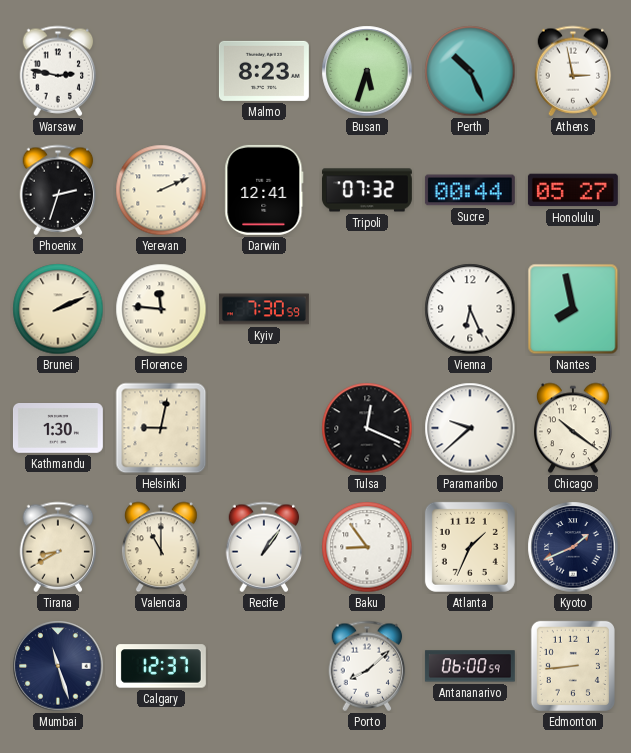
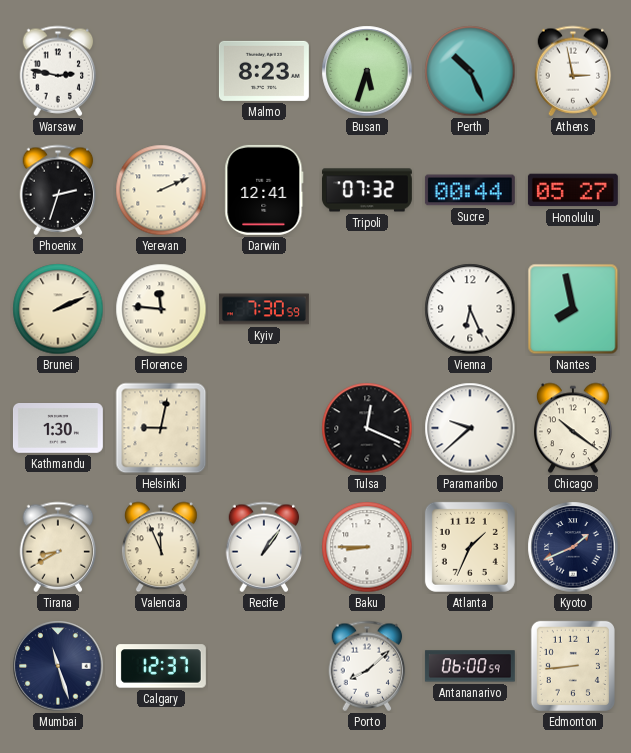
Valencia: 11:00 -> 11:56
Baku: 8:54 -> 8:45
